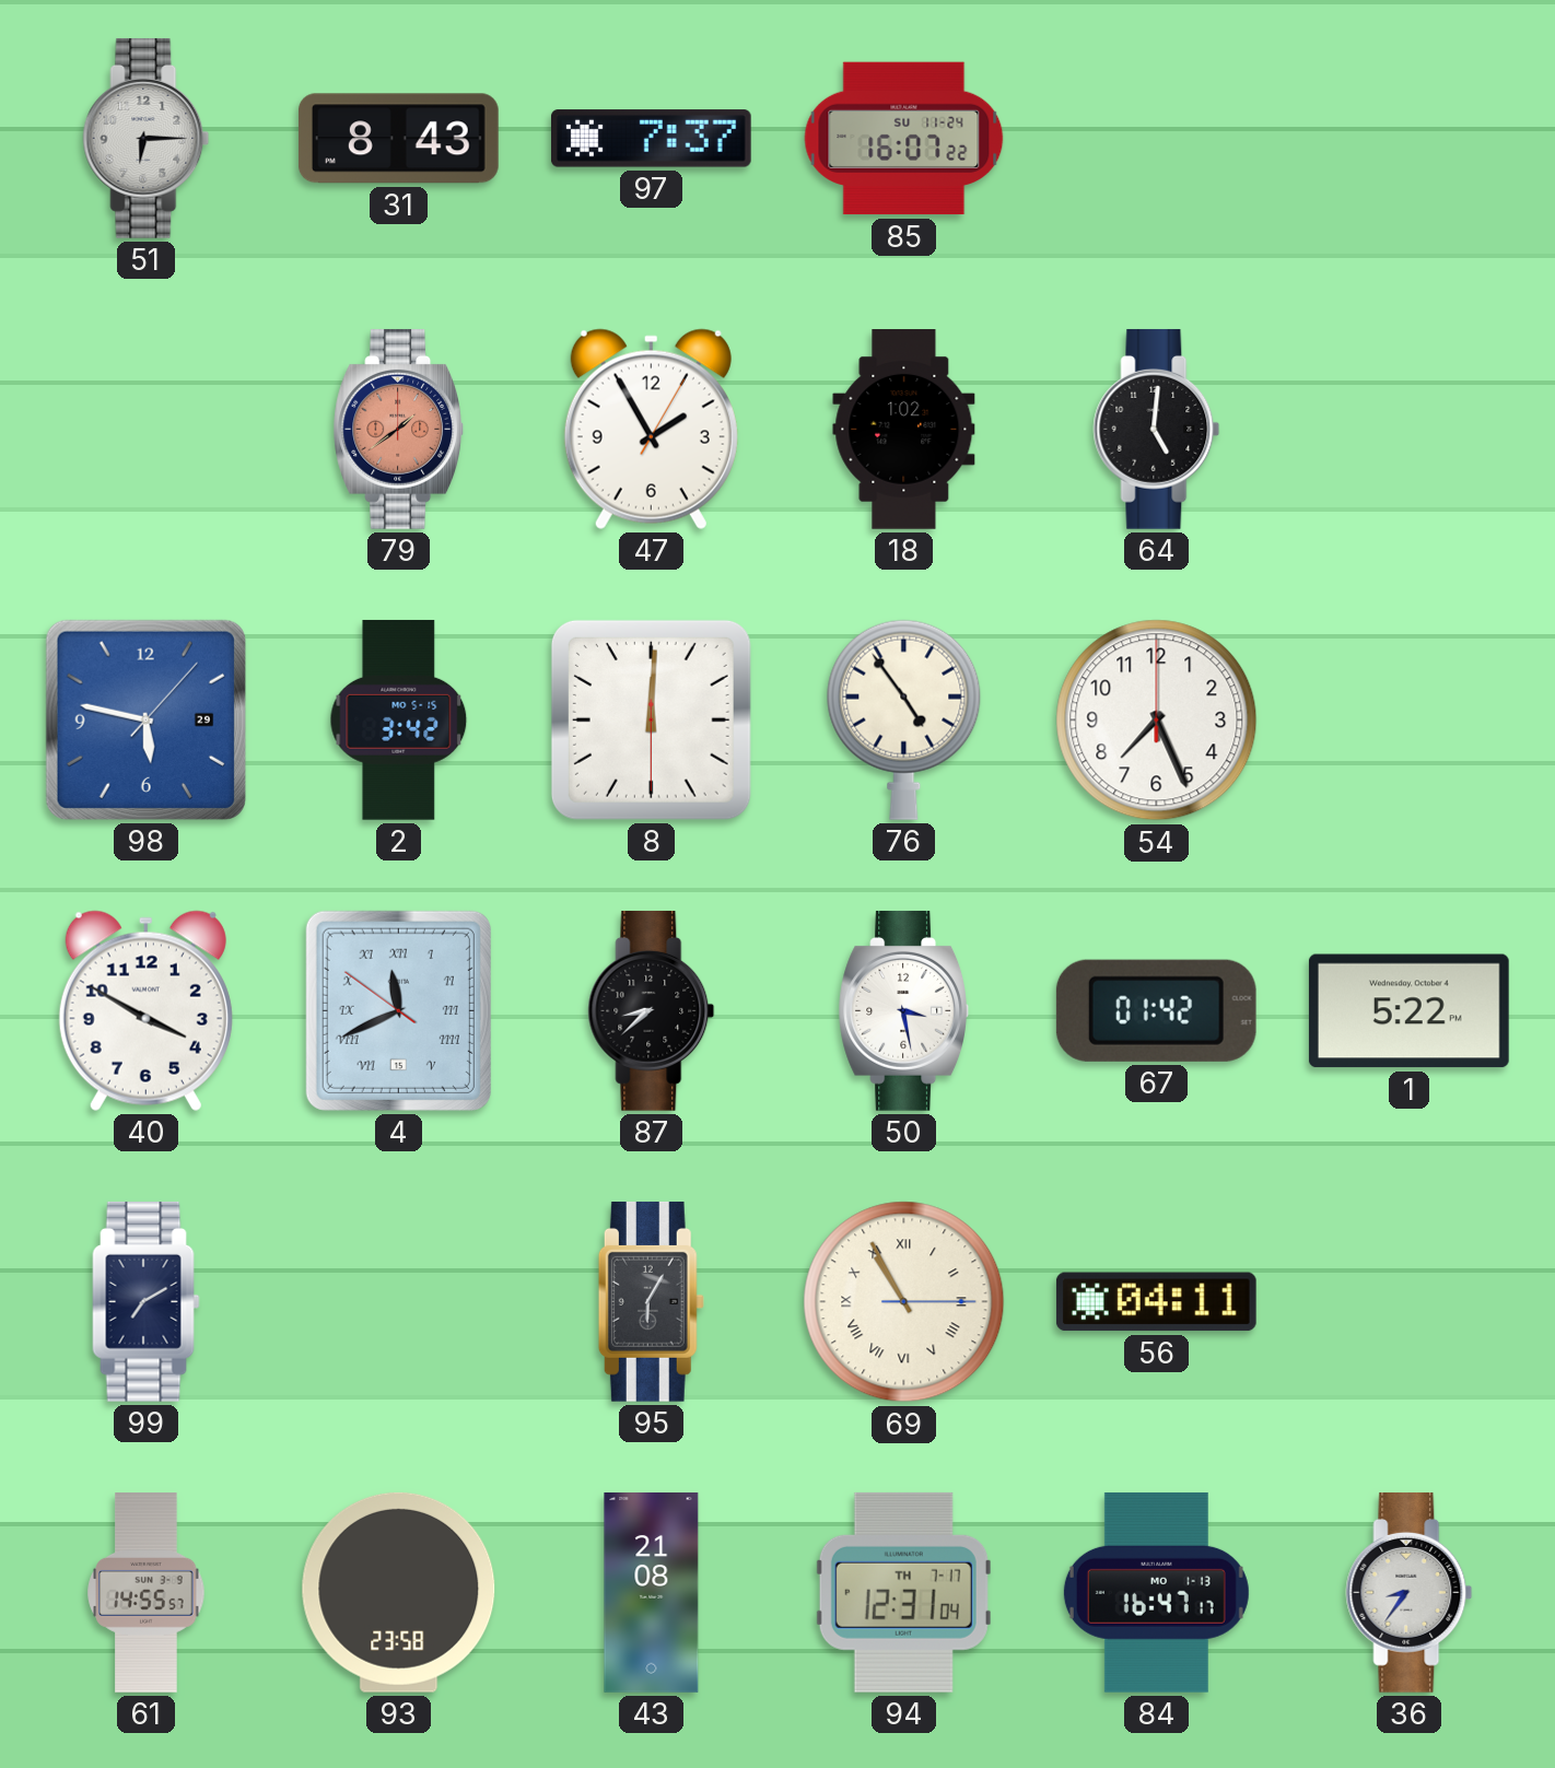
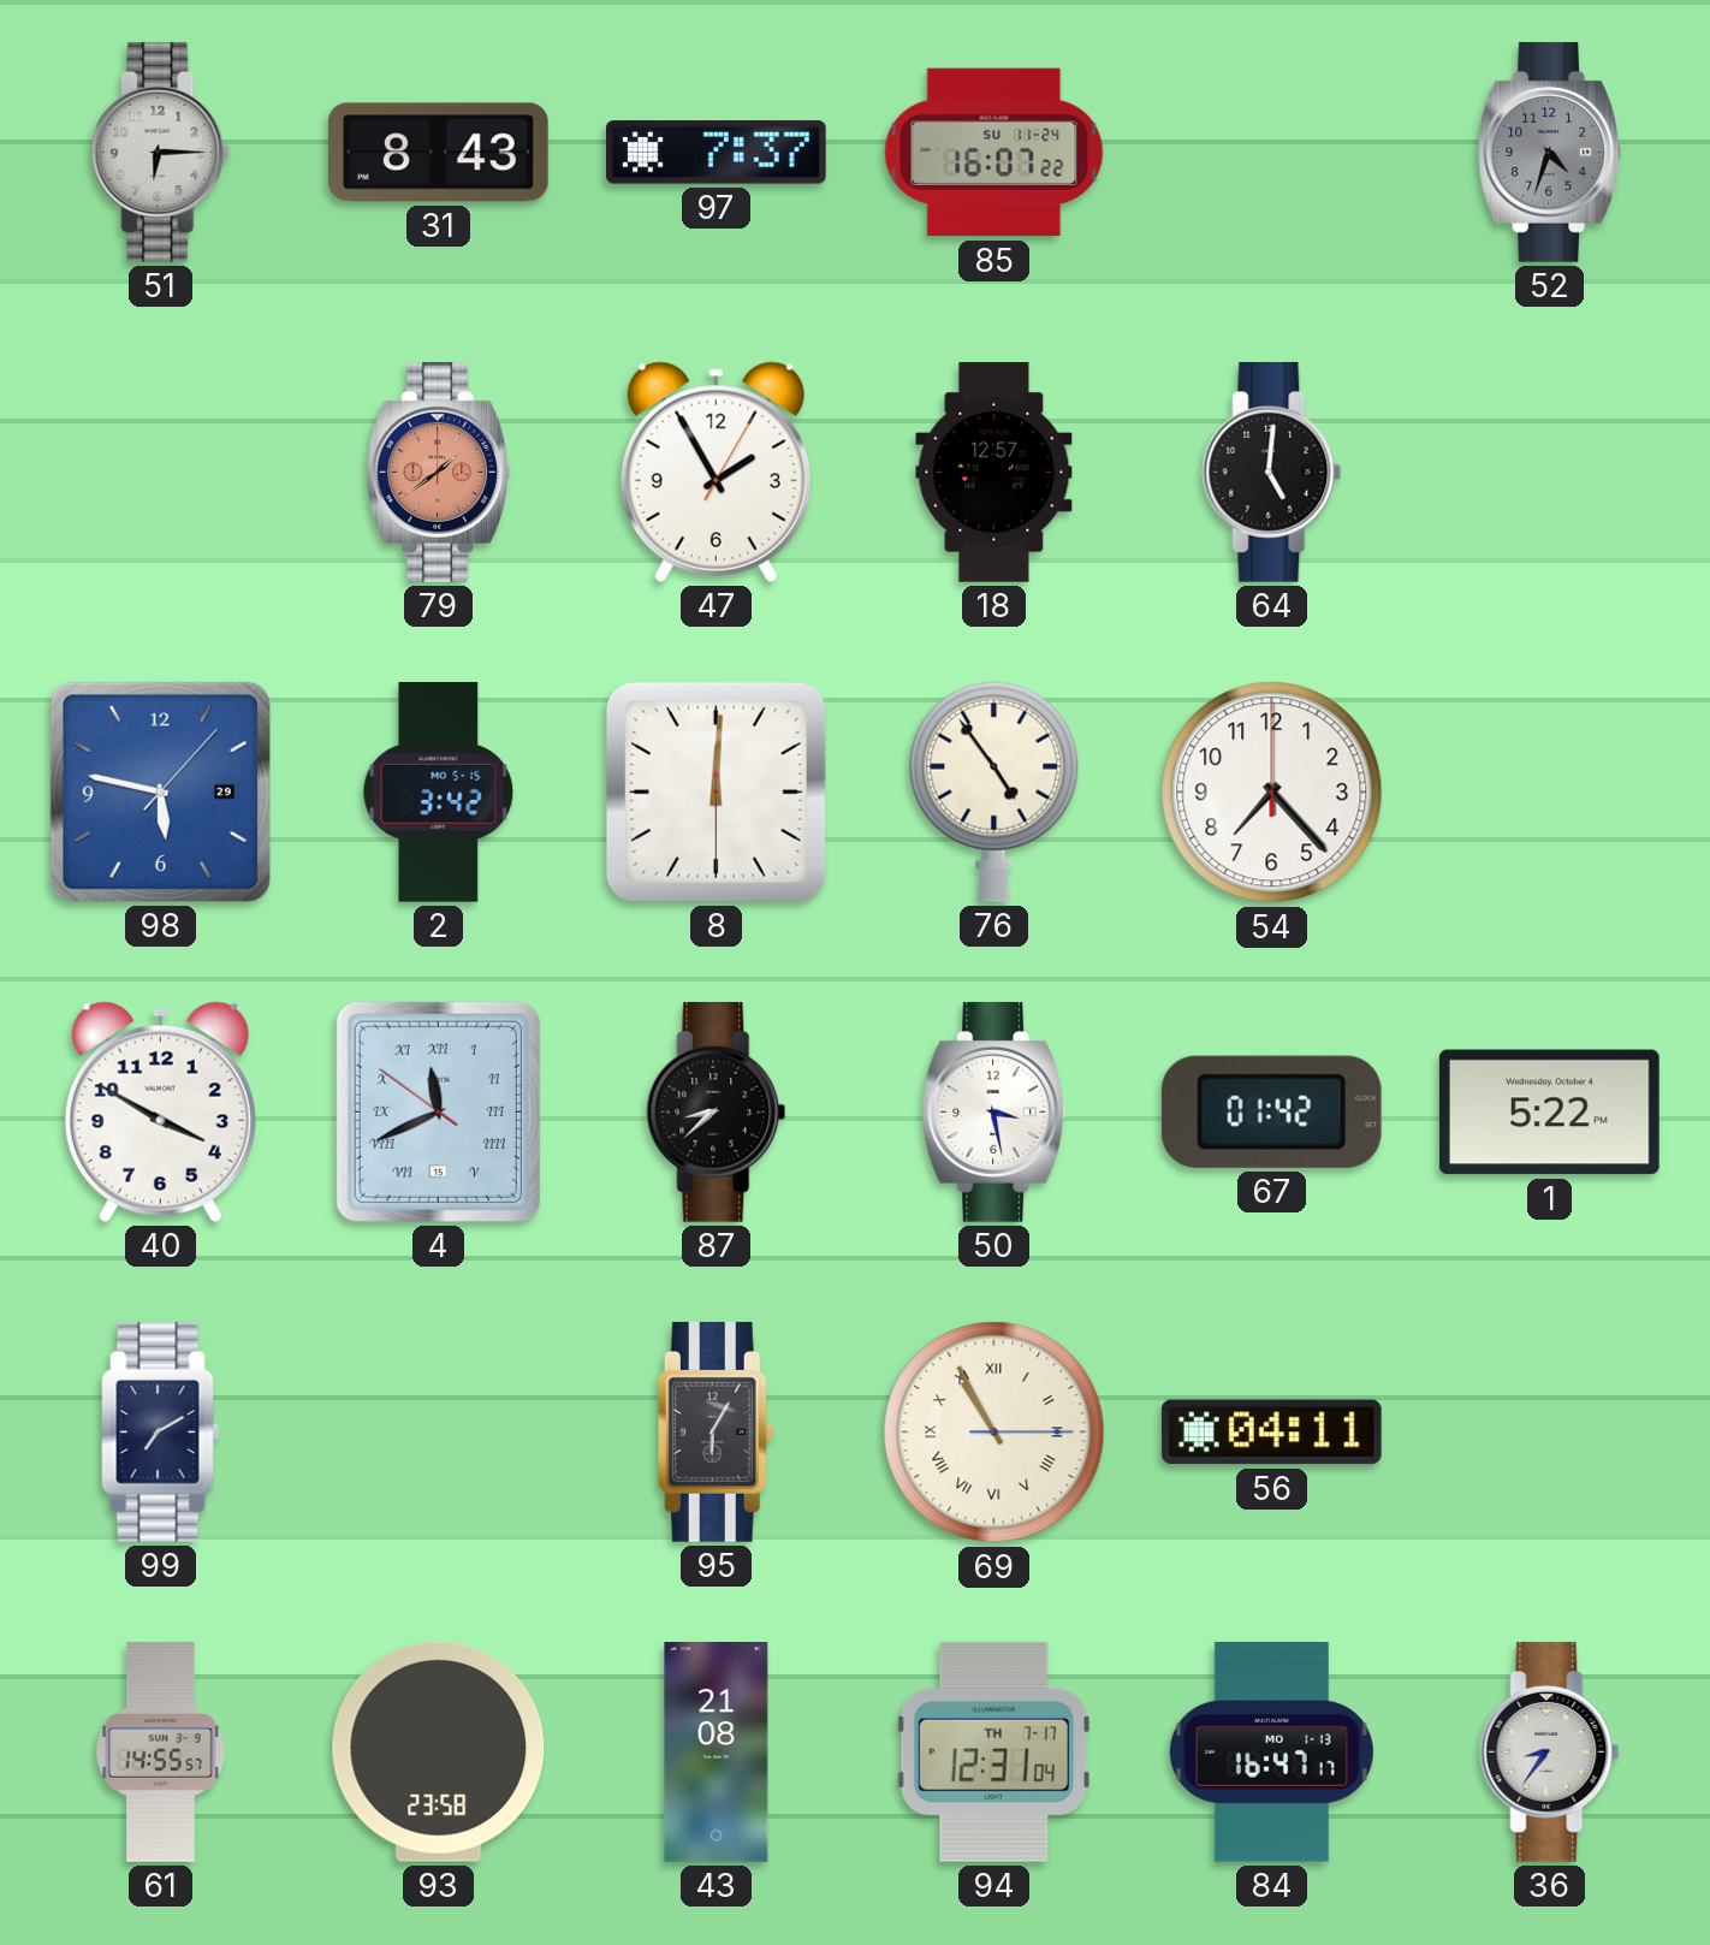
52: none -> 4:33
18: 1:02 -> 12:57
54: 7:26 -> 7:23
